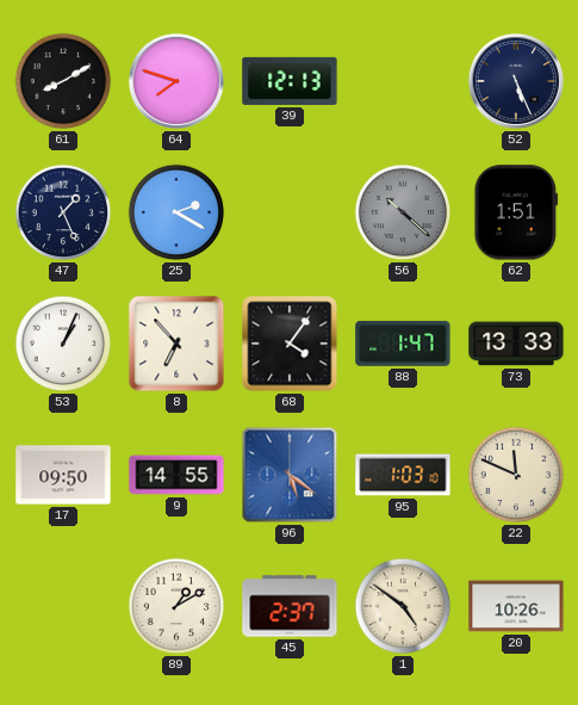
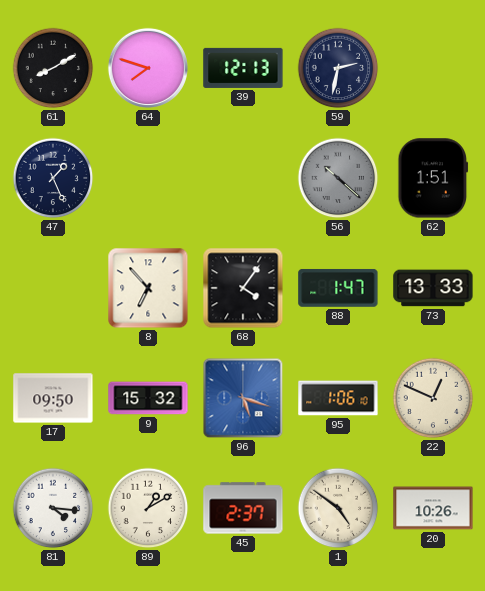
59: none -> 2:32
52: 5:26 -> none
25: 2:20 -> none
53: 1:04 -> none
9: 14:55 -> 15:32
96: 5:21 -> 5:18
95: 1:03 -> 1:06
22: 11:49 -> 12:49
81: none -> 4:16
